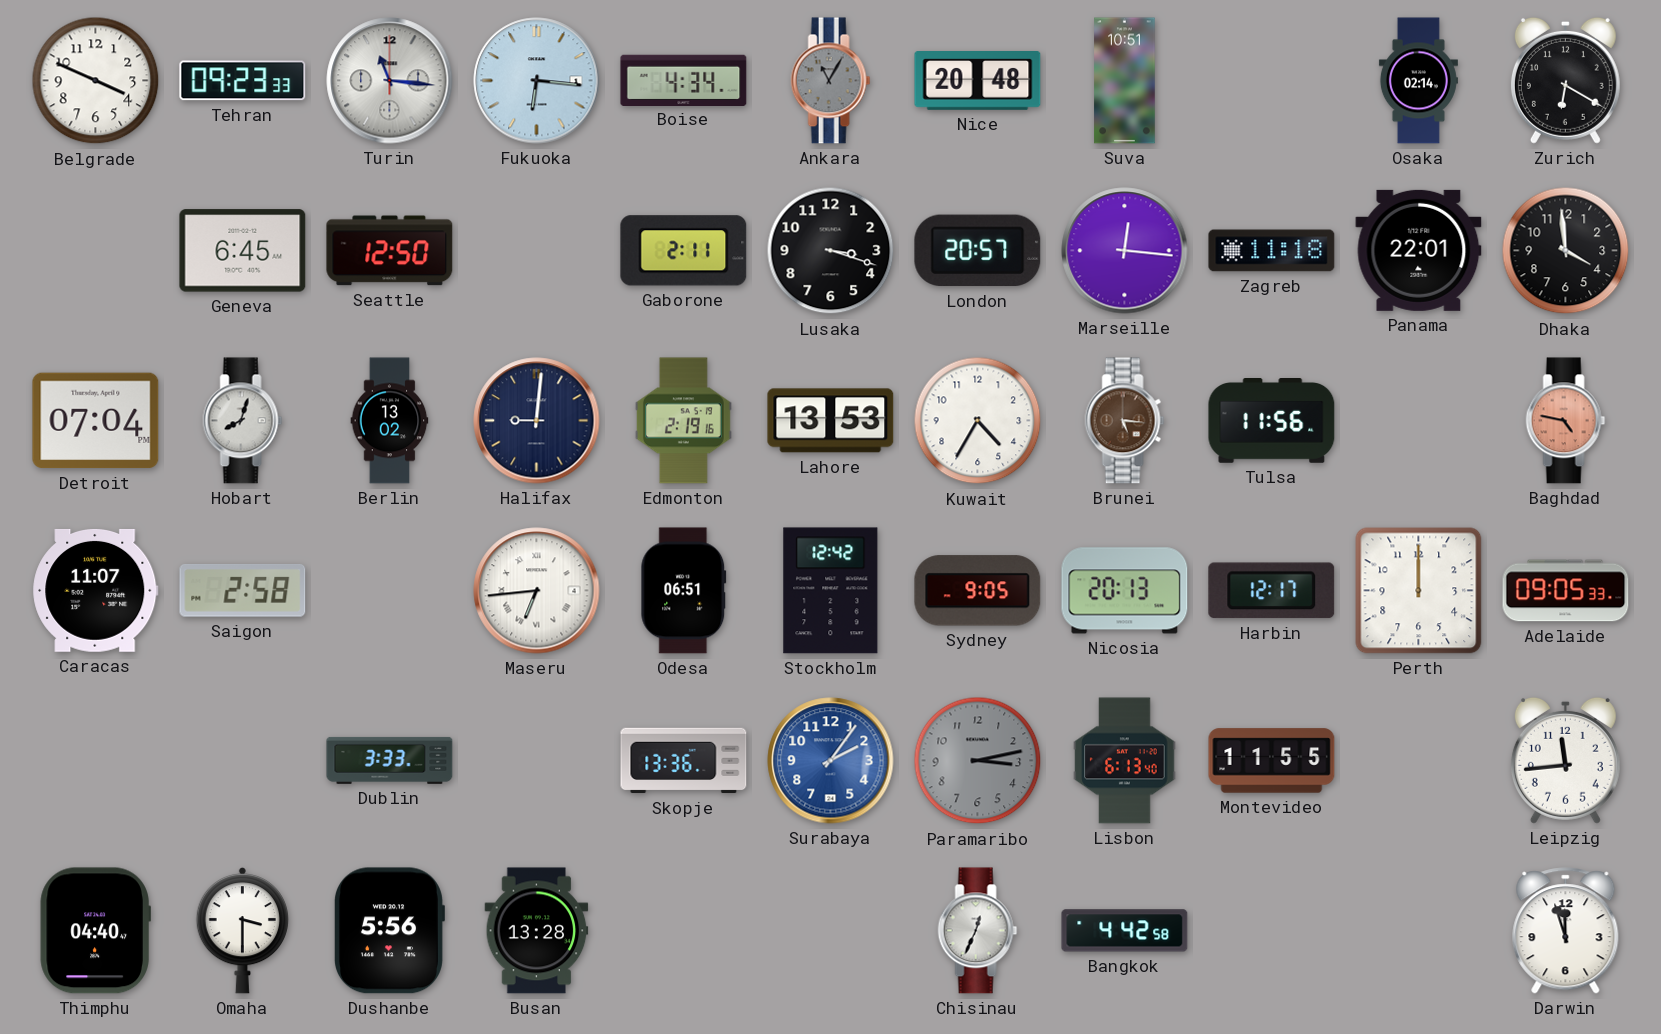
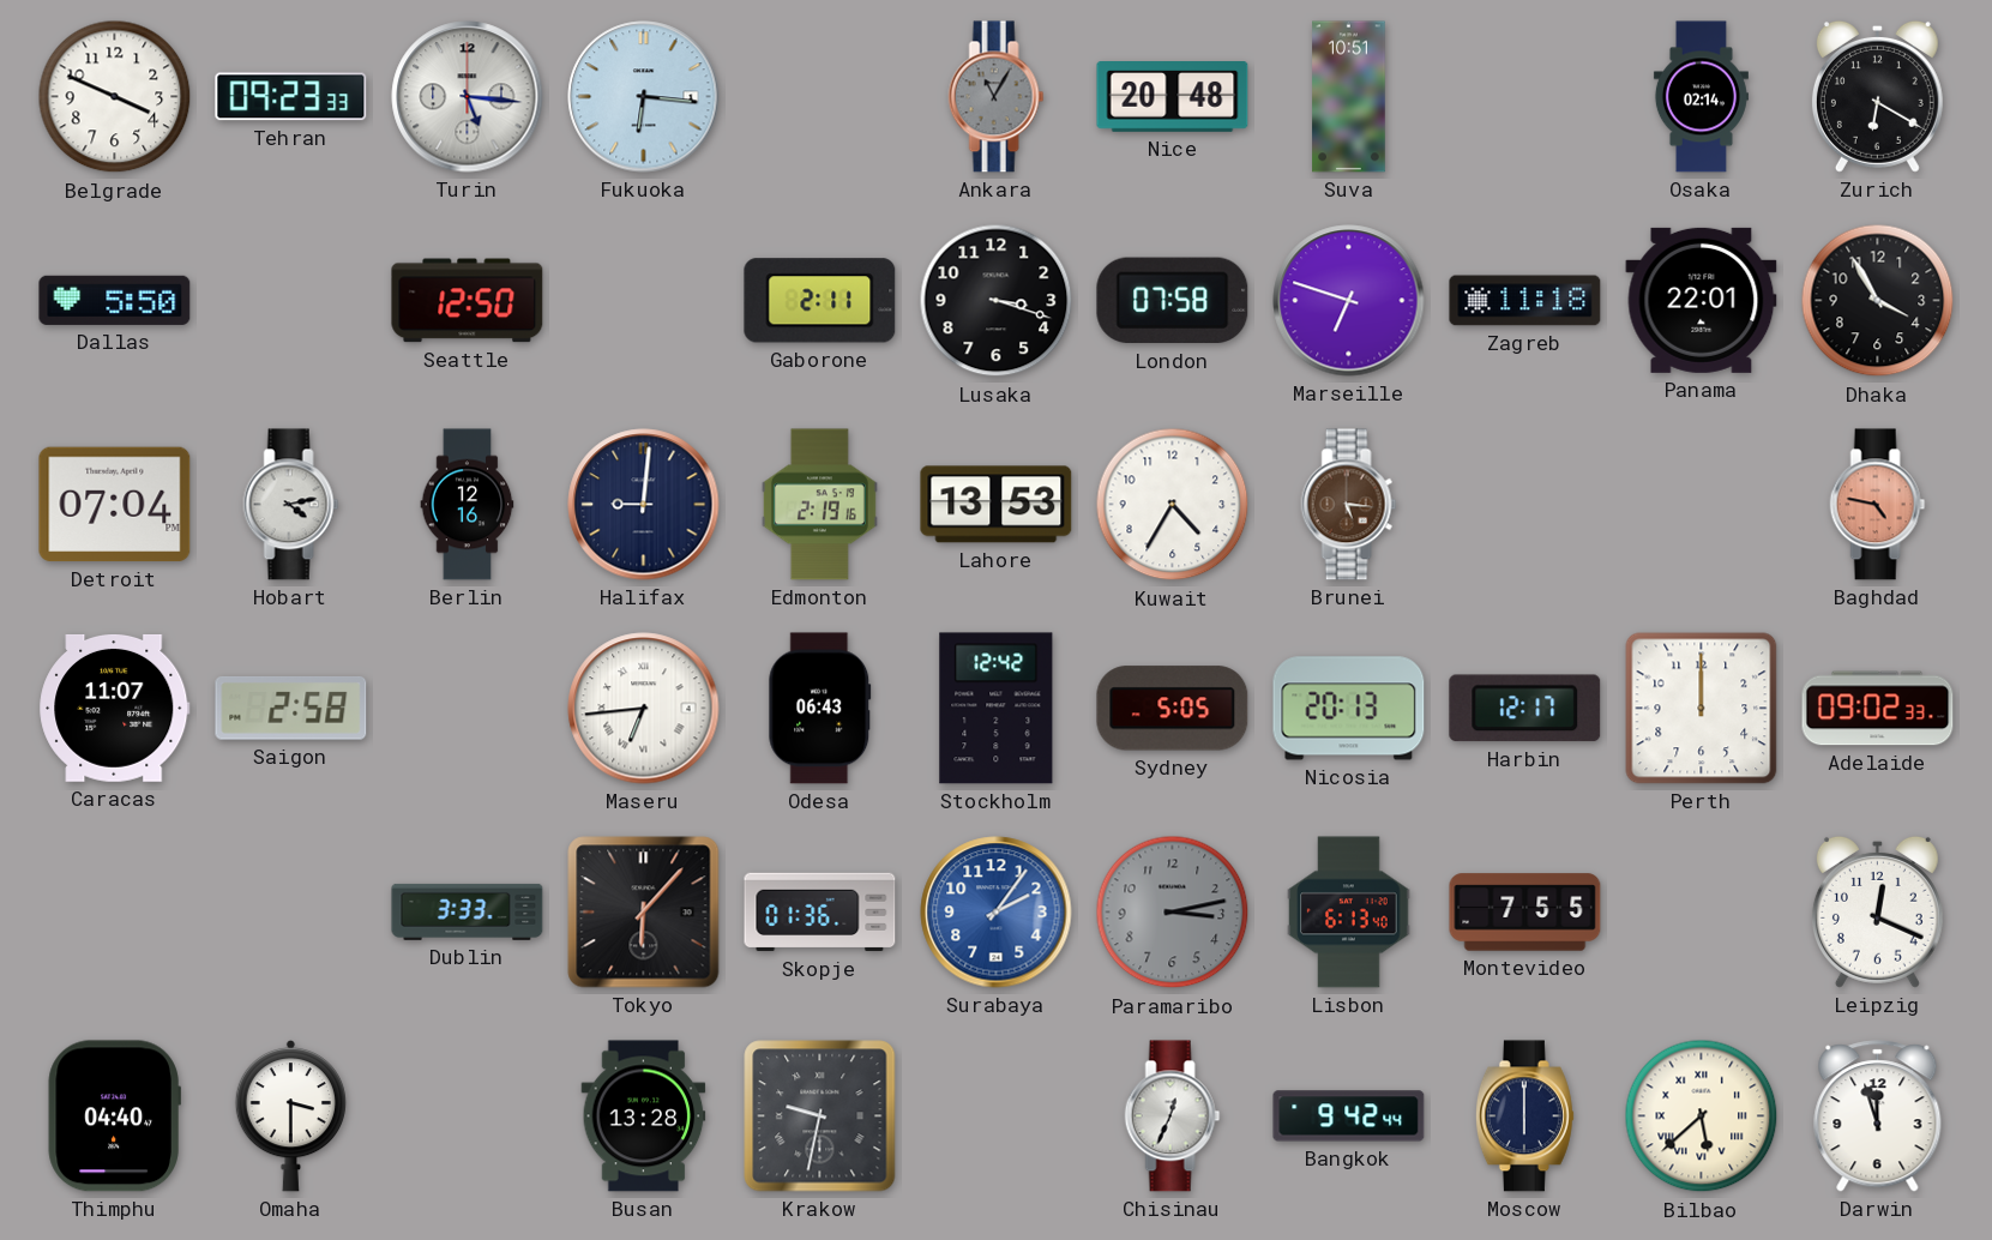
Turin: 11:16 -> 5:16
Boise: 4:34 -> none
Dallas: none -> 5:50
Geneva: 6:45 -> none
London: 20:57 -> 07:58
Marseille: 12:16 -> 6:48
Dhaka: 3:59 -> 3:55
Hobart: 8:03 -> 4:13
Berlin: 13:02 -> 12:16
Tulsa: 11:56 -> none
Odesa: 06:51 -> 06:43
Sydney: 9:05 -> 5:05
Adelaide: 09:05 -> 09:02
Tokyo: none -> 6:07
Skopje: 13:36 -> 01:36
Montevideo: 11:55 -> 7:55
Leipzig: 11:44 -> 12:19
Dushanbe: 5:56 -> none
Krakow: none -> 9:32
Bangkok: 4:42 -> 9:42
Moscow: none -> 6:00
Bilbao: none -> 5:38
